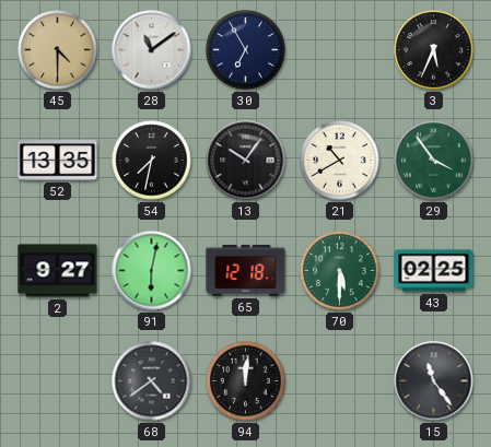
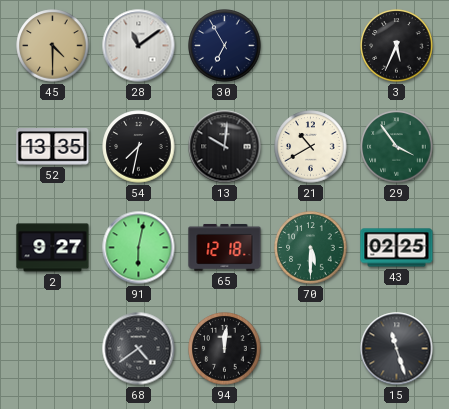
13: 10:06 -> 10:01
15: 11:24 -> 11:27
